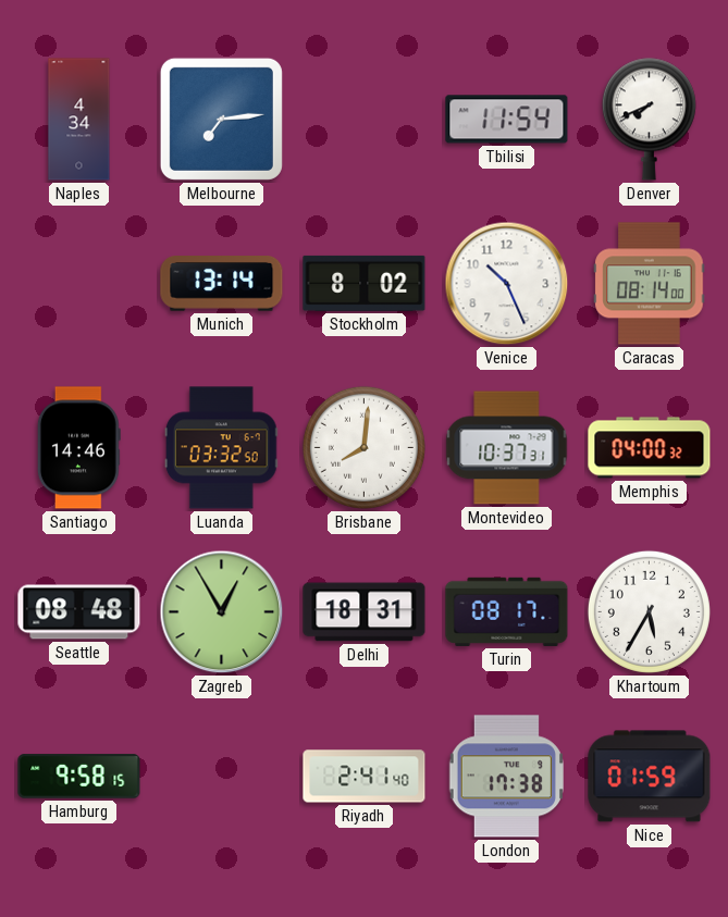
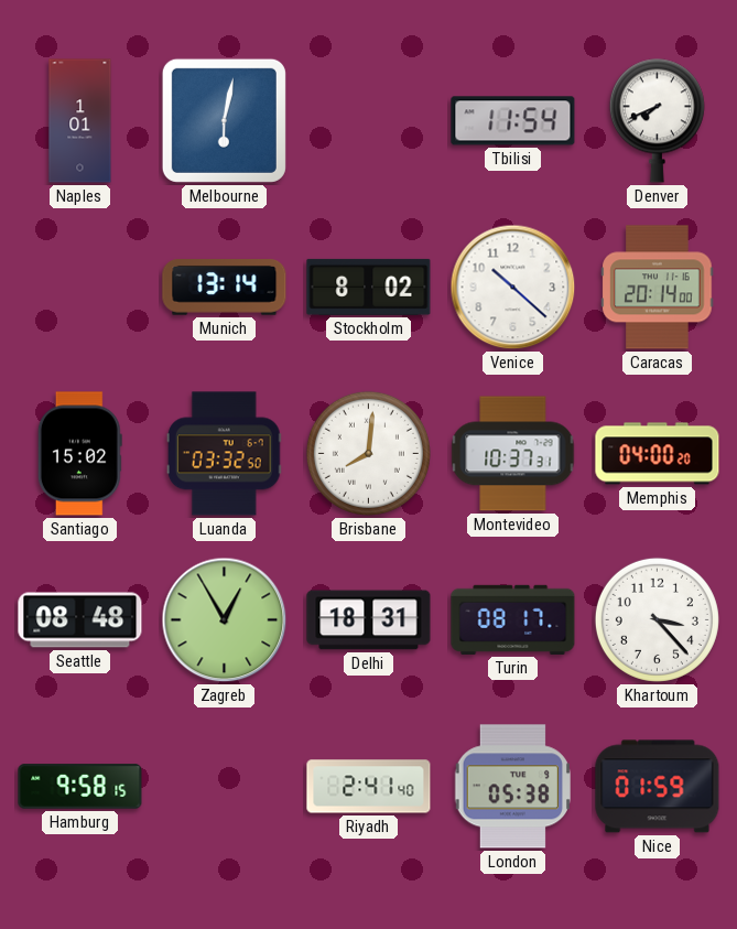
Naples: 4:34 -> 1:01
Melbourne: 7:14 -> 6:02
Venice: 10:26 -> 10:22
Caracas: 08:14 -> 20:14
Santiago: 14:46 -> 15:02
Memphis: 04:00:32 -> 04:00:20
Khartoum: 5:35 -> 3:23
London: 17:38 -> 05:38
